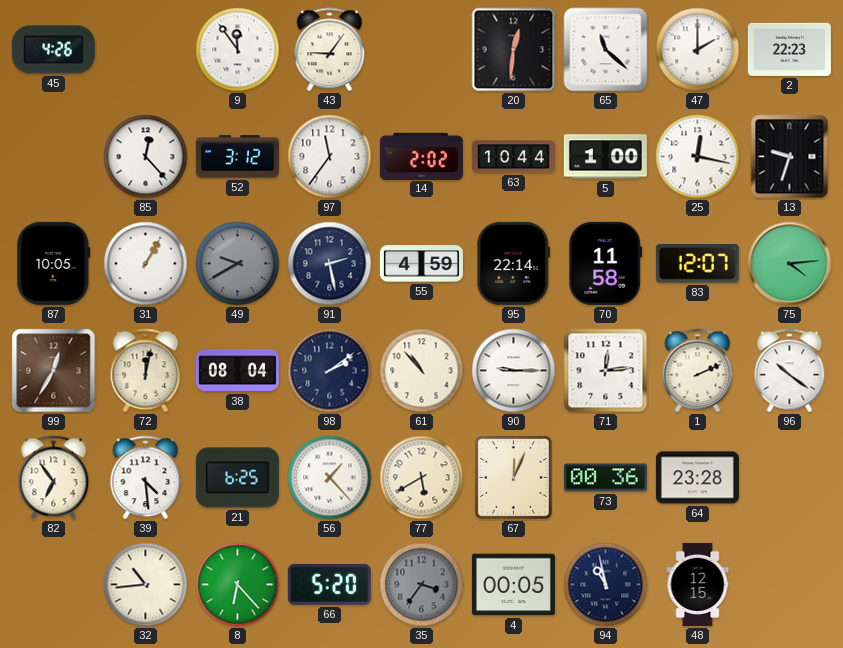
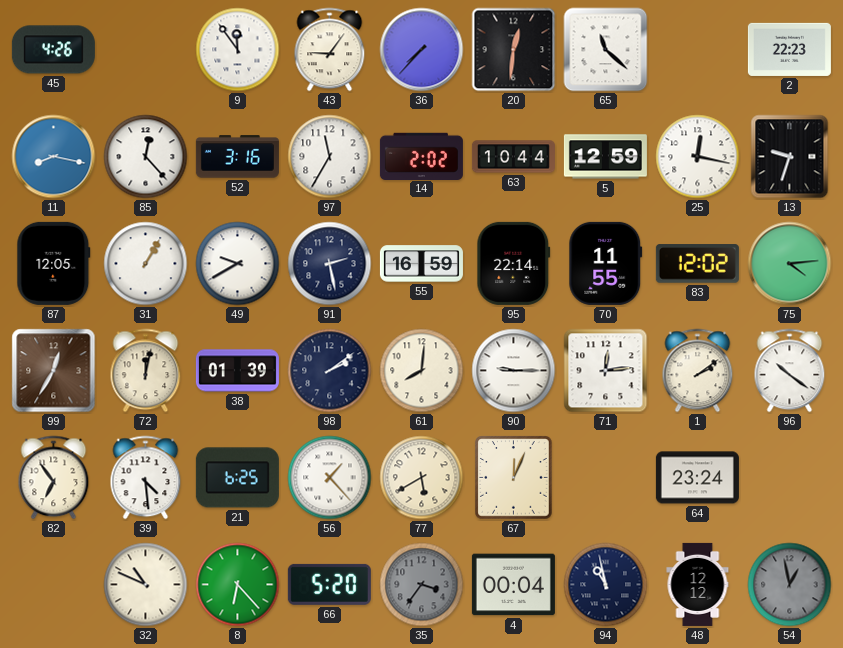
36: none -> 7:37
47: 2:00 -> none
11: none -> 8:17
52: 3:12 -> 3:16
97: 11:36 -> 11:35
5: 1:00 -> 12:59
87: 10:05 -> 12:05
49 dial: grey -> white
55: 4:59 -> 16:59
70: 11:58 -> 11:55
83: 12:07 -> 12:02
38: 08:04 -> 01:39
61: 10:53 -> 8:01
1: 2:11 -> 2:09
73: 00:36 -> none
64: 23:28 -> 23:24
32: 10:44 -> 10:49
4: 00:05 -> 00:04
48: 12:15 -> 12:12
54: none -> 12:58
